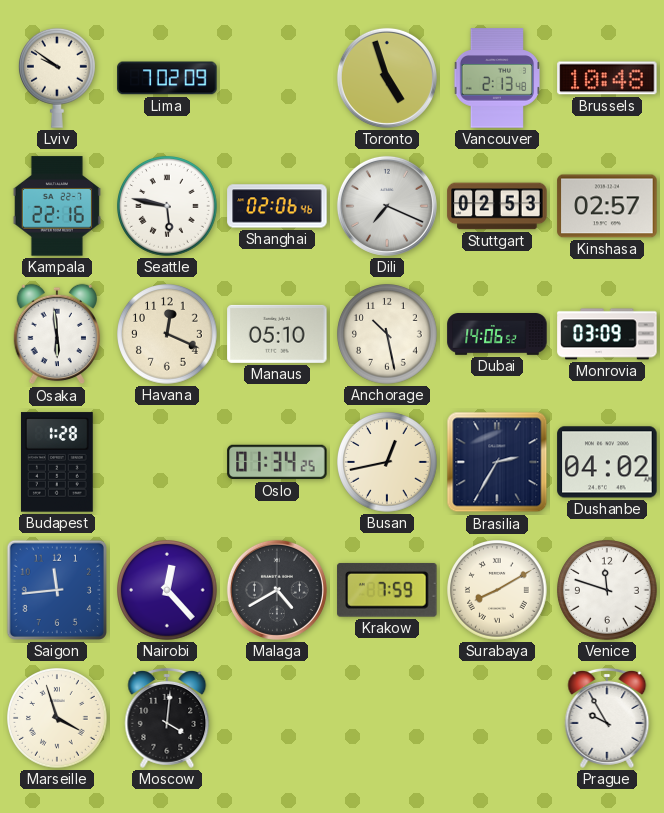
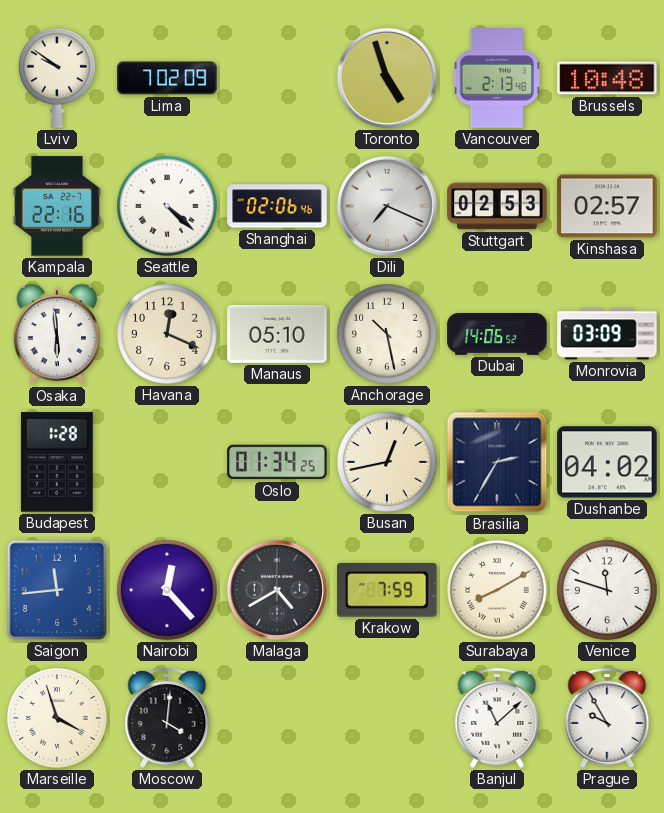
Seattle: 5:47 -> 4:22
Banjul: none -> 11:08
